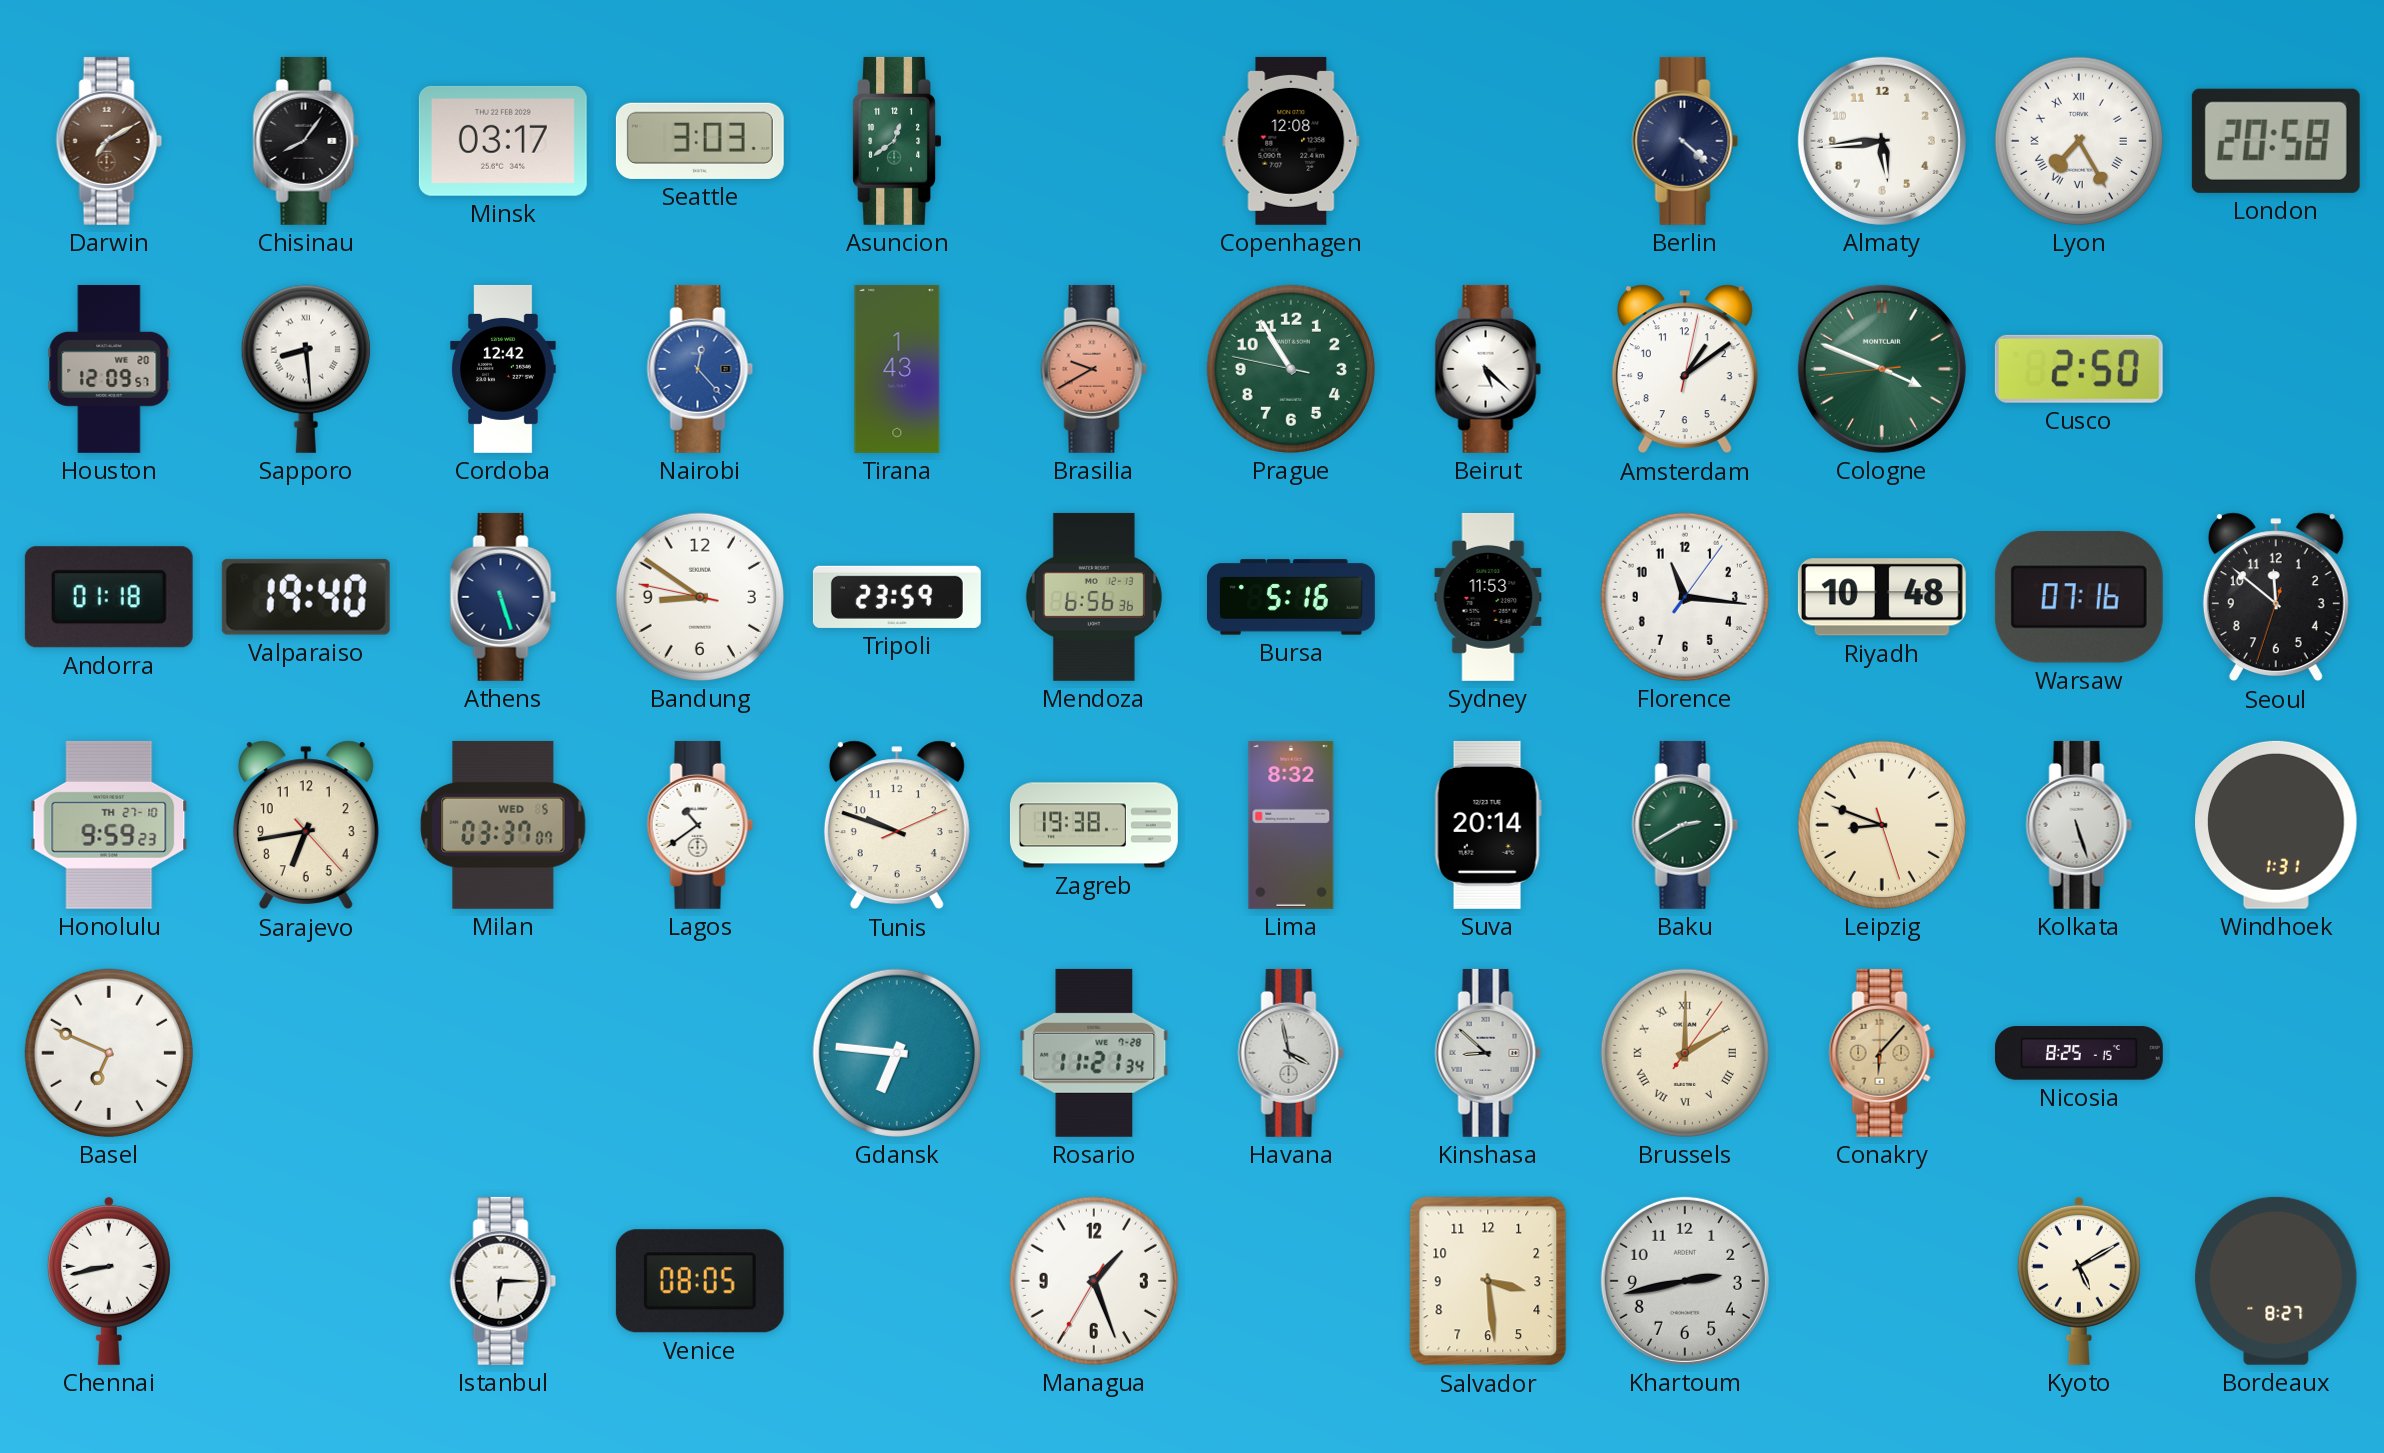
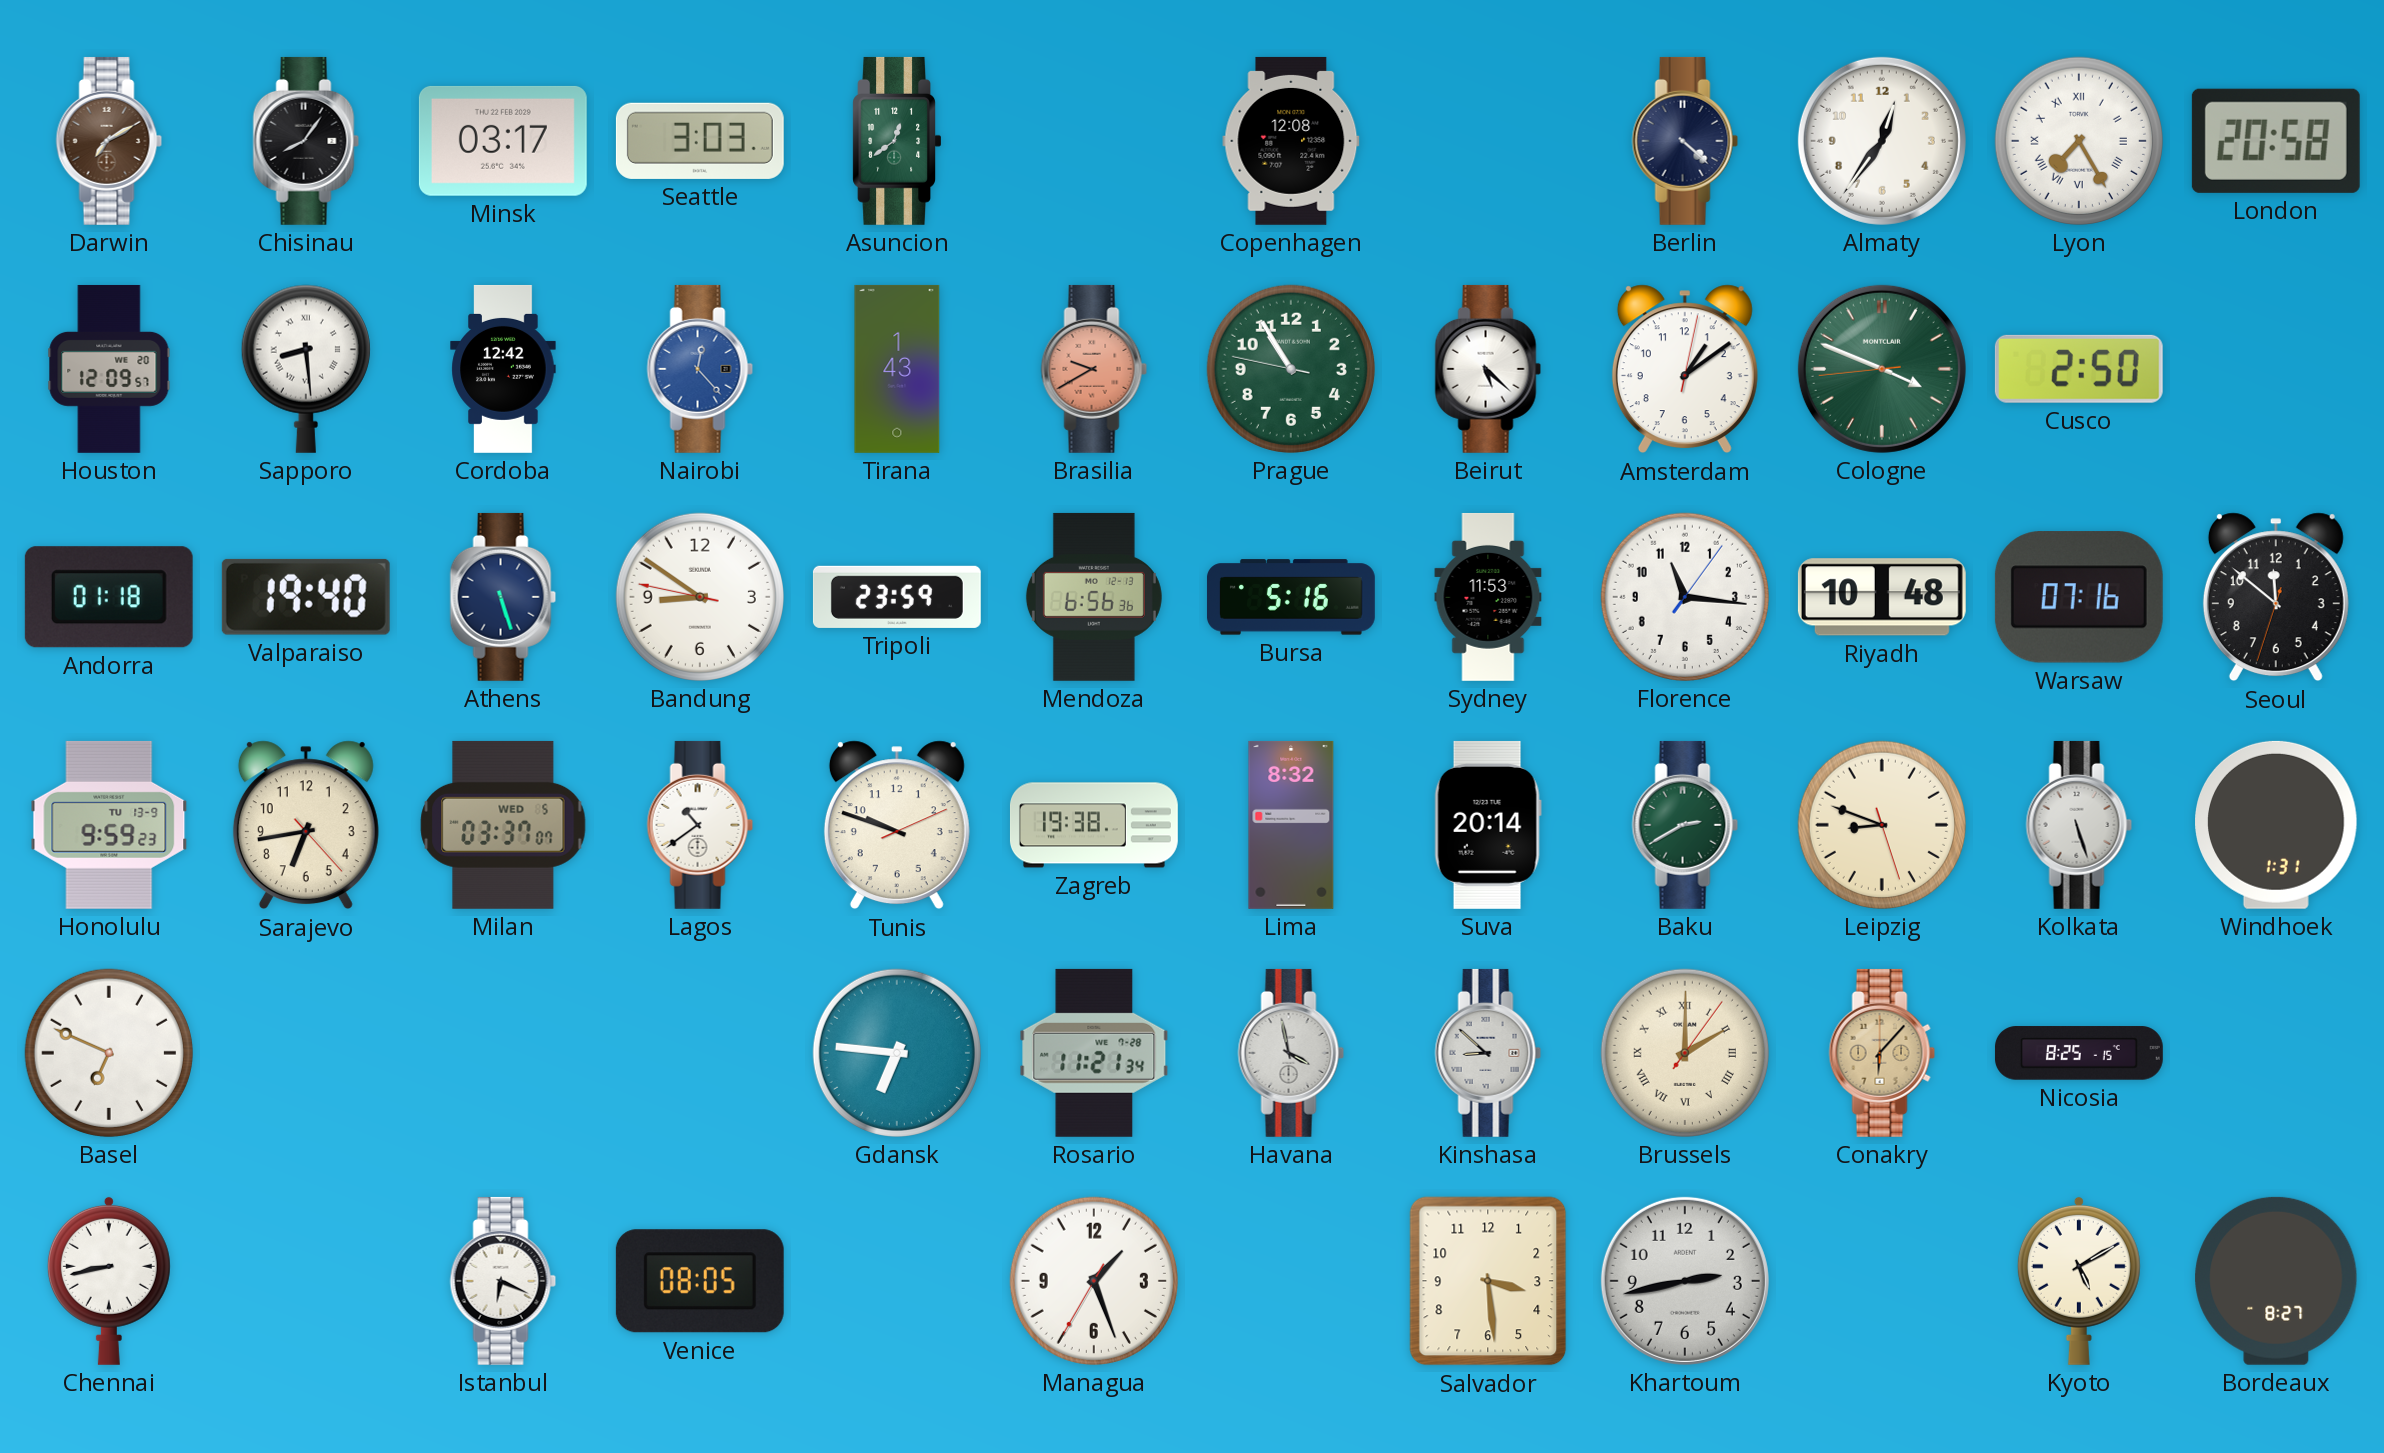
Almaty: 5:44 -> 12:36
Honolulu date: TH 27-10 -> TU 13-9
Istanbul: 6:15 -> 6:19
